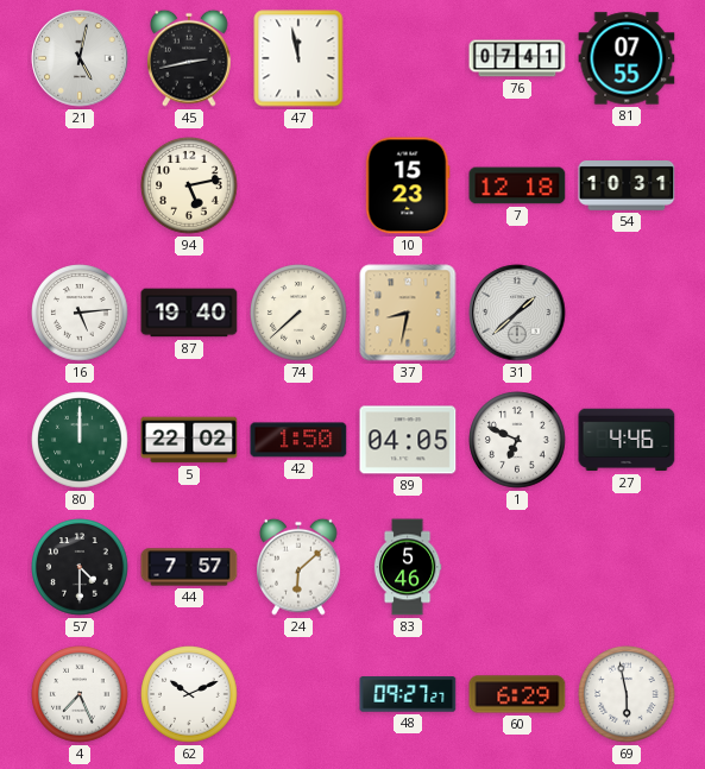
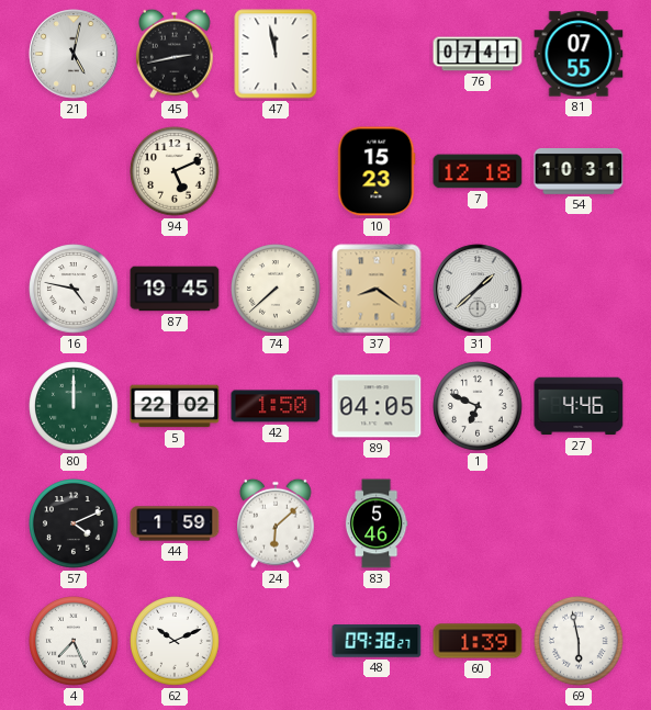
94: 5:13 -> 5:11
16: 5:14 -> 4:47
87: 19:40 -> 19:45
37: 8:32 -> 8:21
57: 4:30 -> 4:11
44: 7:57 -> 1:59
48: 09:27 -> 09:38
60: 6:29 -> 1:39
